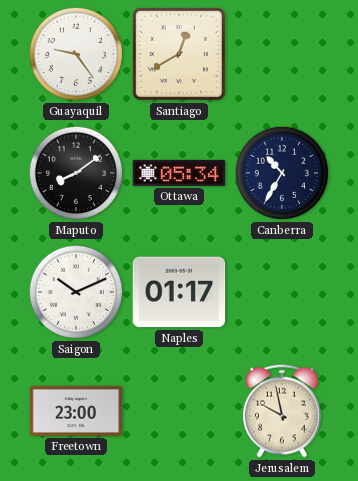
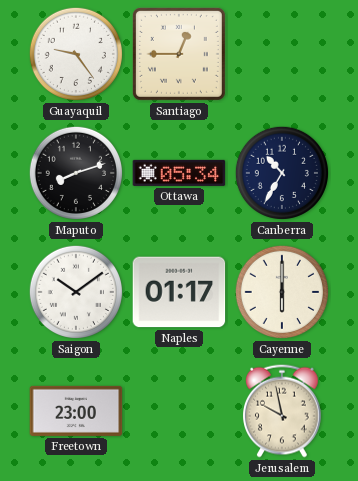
Santiago: 12:40 -> 12:45
Maputo: 8:09 -> 8:12
Saigon: 10:11 -> 10:09
Cayenne: none -> 6:00
